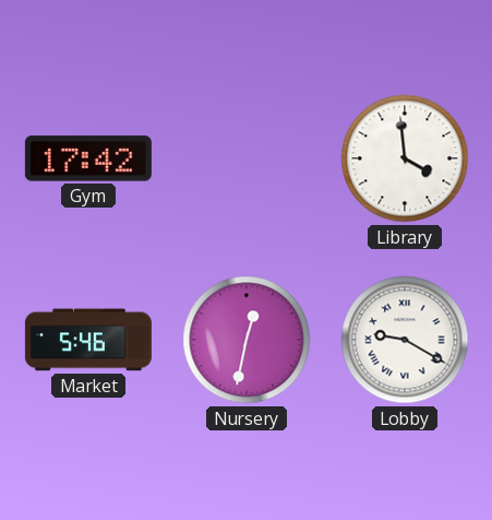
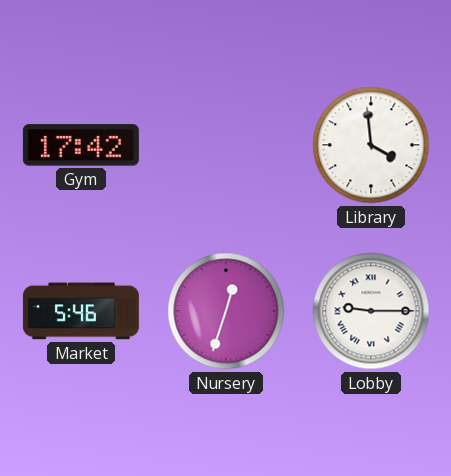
Nursery: 12:32 -> 12:33
Lobby: 9:20 -> 9:15
